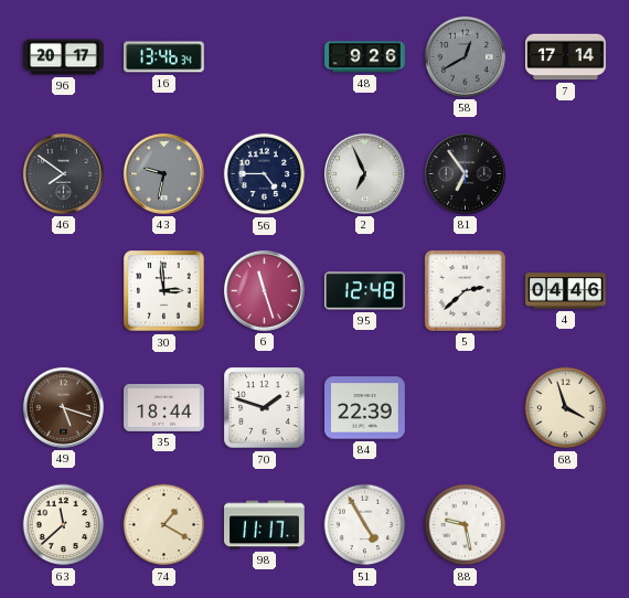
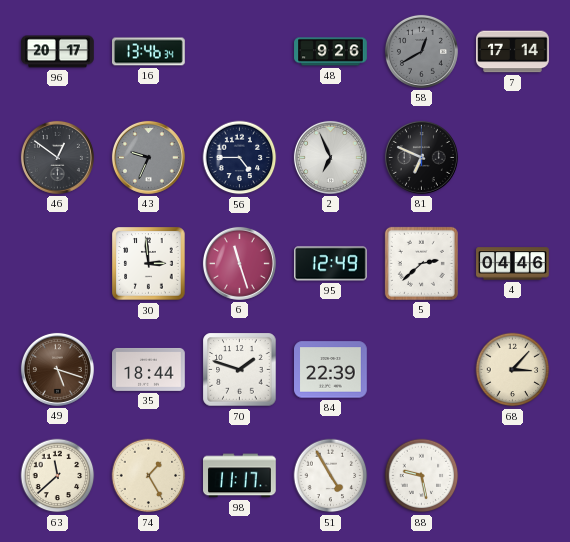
46: 7:51 -> 12:51
43: 9:32 -> 9:34
81: 6:54 -> 6:49
95: 12:48 -> 12:49
68: 3:57 -> 3:07
74: 1:20 -> 1:25
